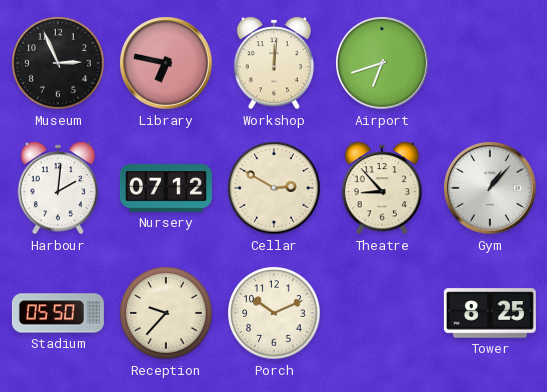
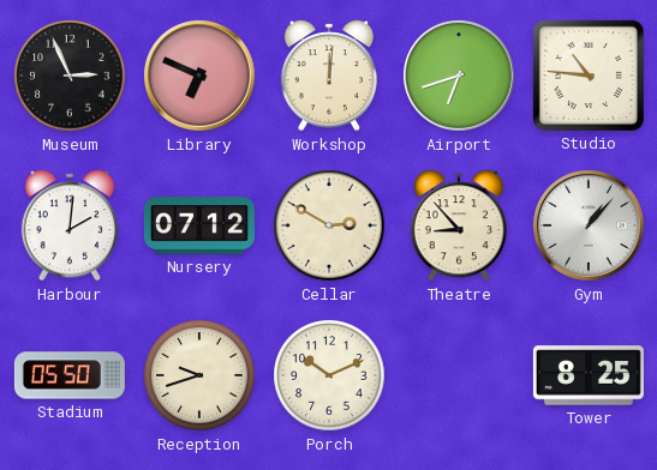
Library: 6:47 -> 6:49
Studio: none -> 10:46
Reception: 9:37 -> 9:42
